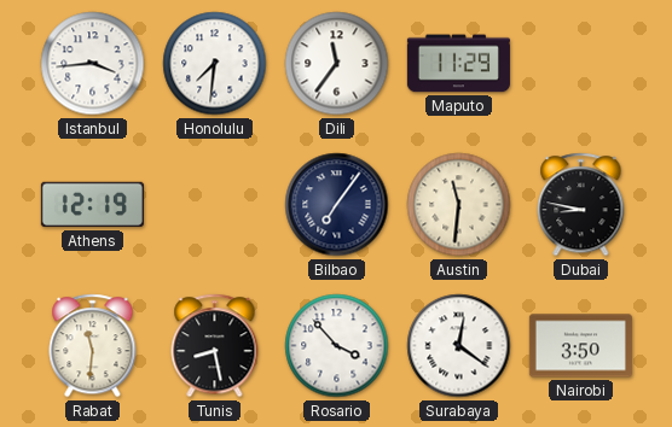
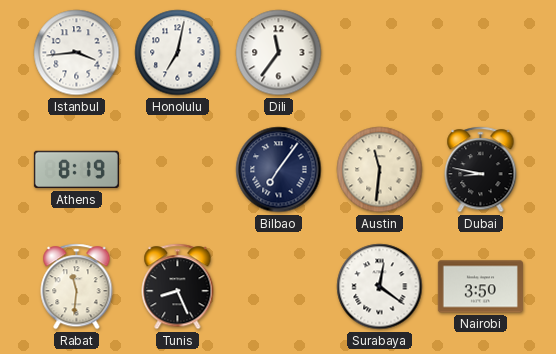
Honolulu: 7:31 -> 7:02
Maputo: 11:29 -> none
Athens: 12:19 -> 8:19
Tunis: 8:28 -> 8:26
Rosario: 3:53 -> none
